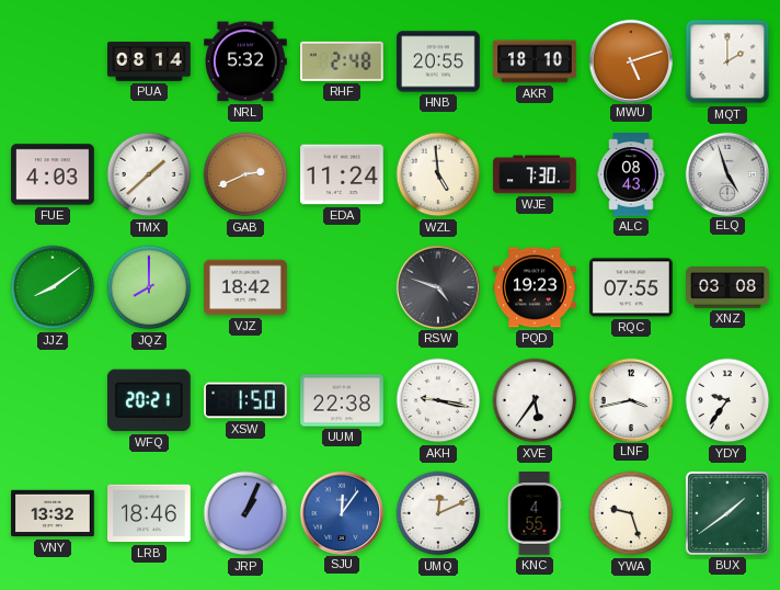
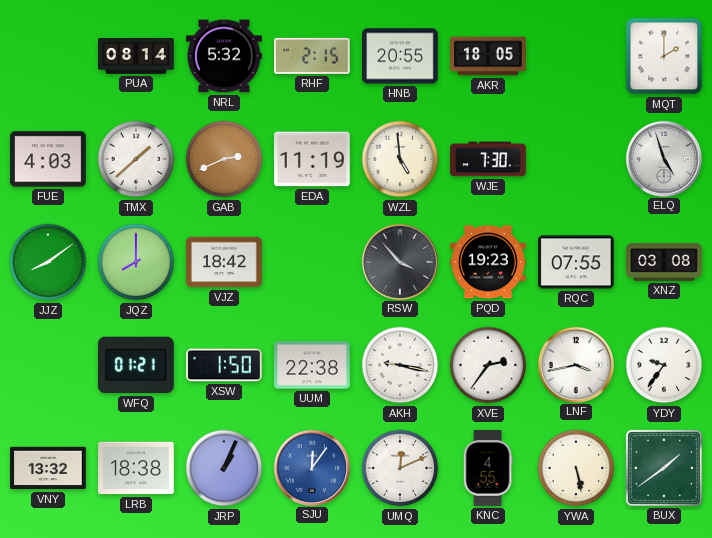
RHF: 2:48 -> 2:15
AKR: 18:10 -> 18:05
MWU: 5:12 -> none
EDA: 11:24 -> 11:19
ALC: 08:43 -> none
RSW: 4:48 -> 3:53
WFQ: 20:21 -> 01:21
XVE: 5:36 -> 2:36
LRB: 18:46 -> 18:38
YWA: 9:27 -> 5:28
